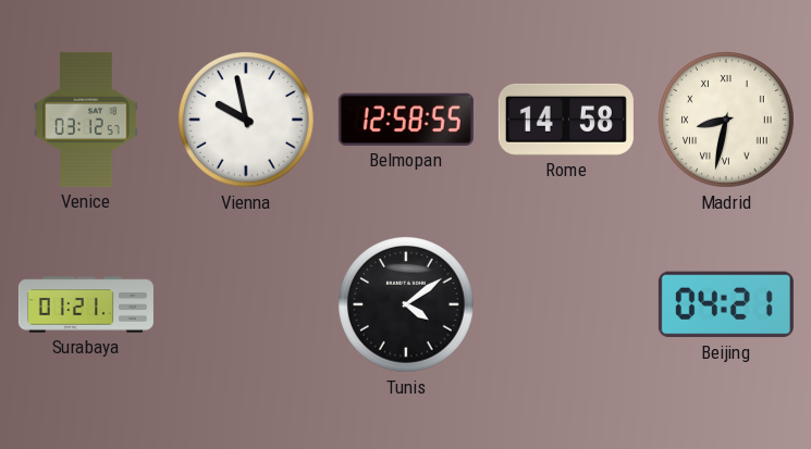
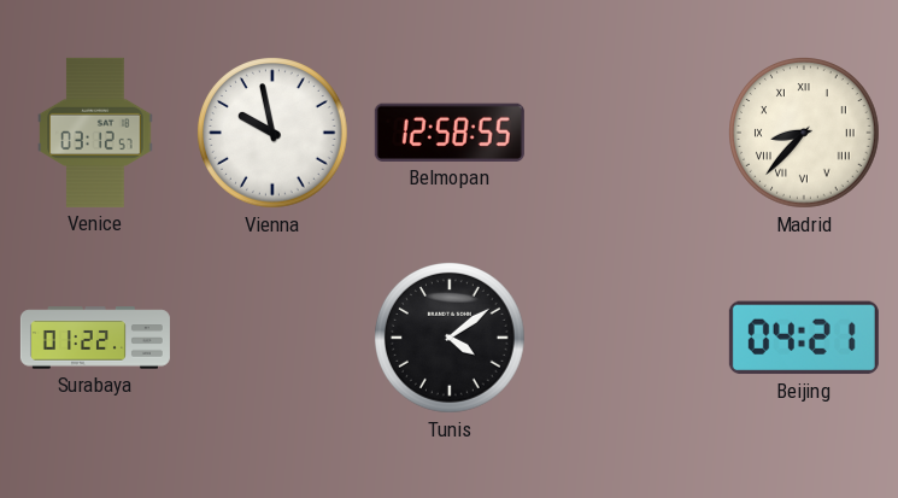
Rome: 14:58 -> none
Madrid: 8:32 -> 8:37
Surabaya: 01:21 -> 01:22
